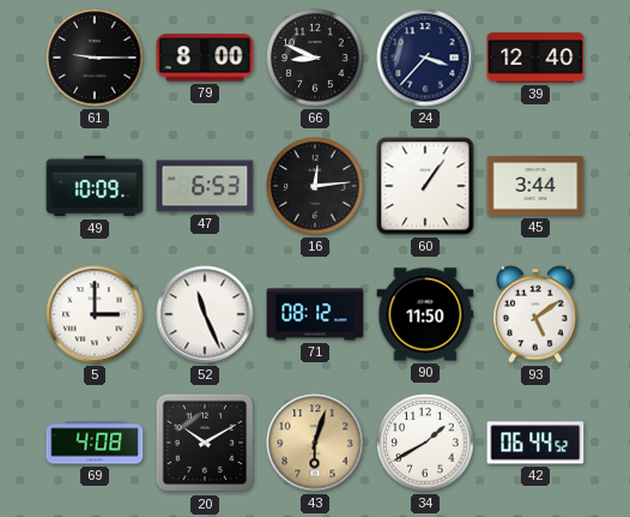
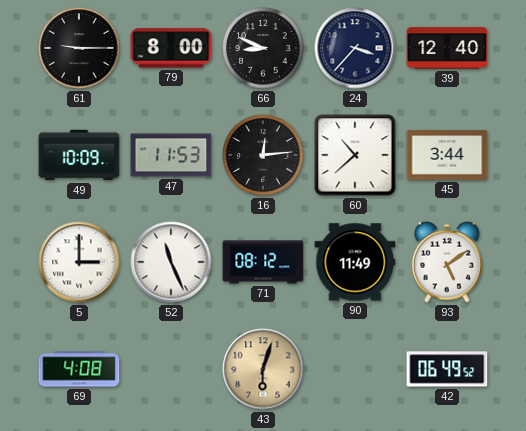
47: 6:53 -> 11:53
60: 1:06 -> 10:38
90: 11:50 -> 11:49
20: 10:10 -> none
34: 1:40 -> none
42: 06:44 -> 06:49
